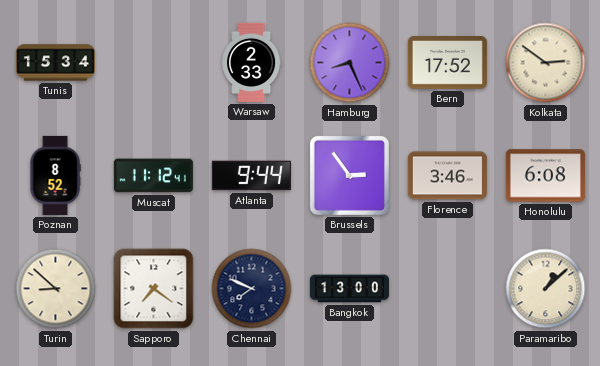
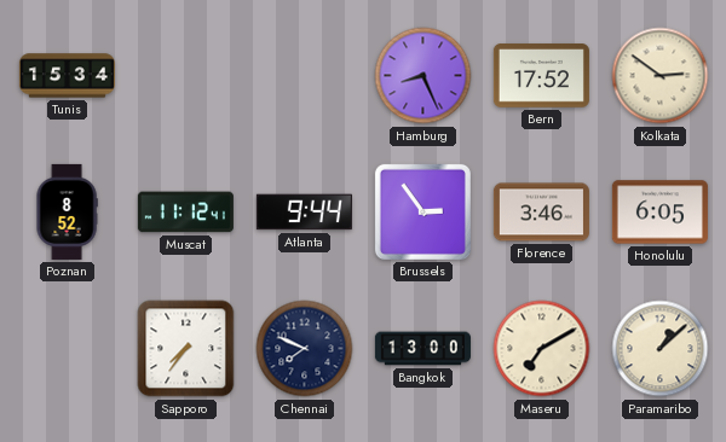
Warsaw: 2:33 -> none
Honolulu: 6:08 -> 6:05
Turin: 8:52 -> none
Sapporo: 7:21 -> 7:36
Maseru: none -> 7:10
